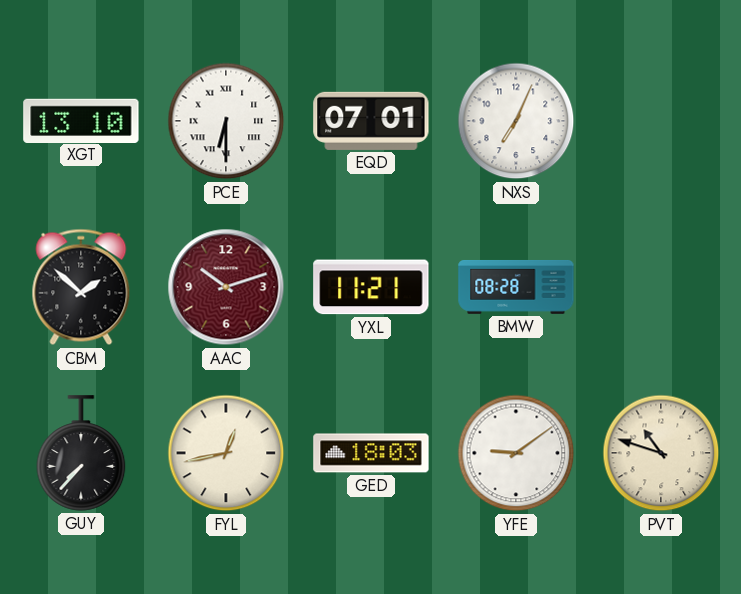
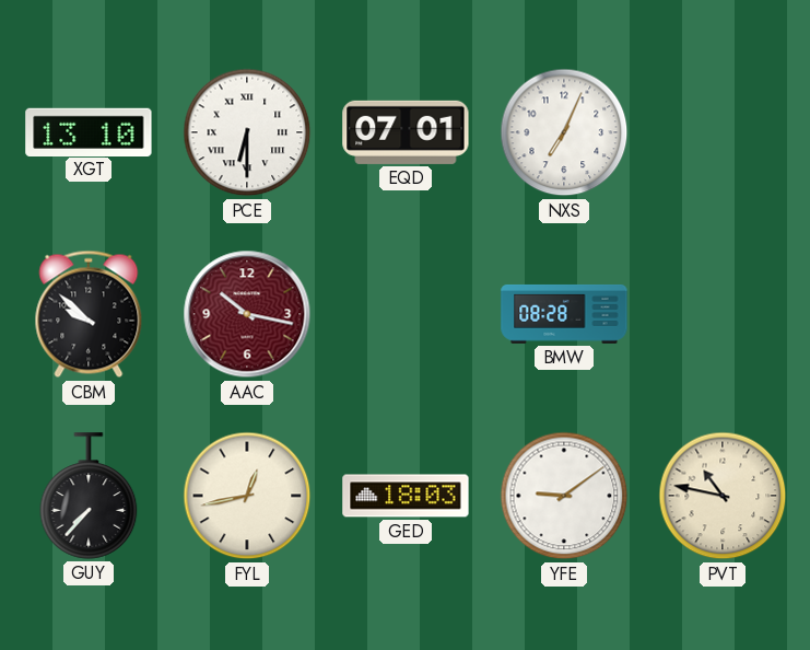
CBM: 1:52 -> 9:52
AAC: 10:12 -> 10:17
YXL: 11:21 -> none
PVT: 10:48 -> 10:47
